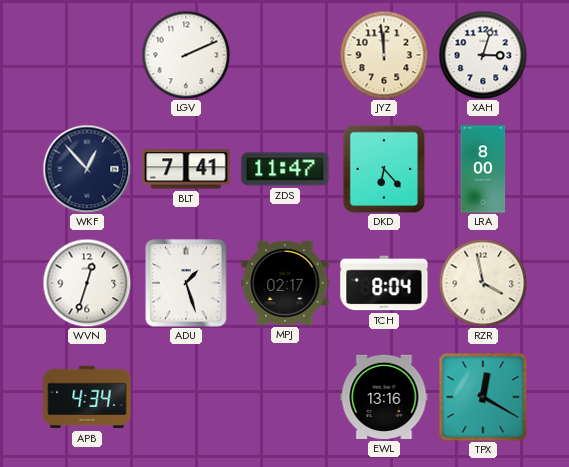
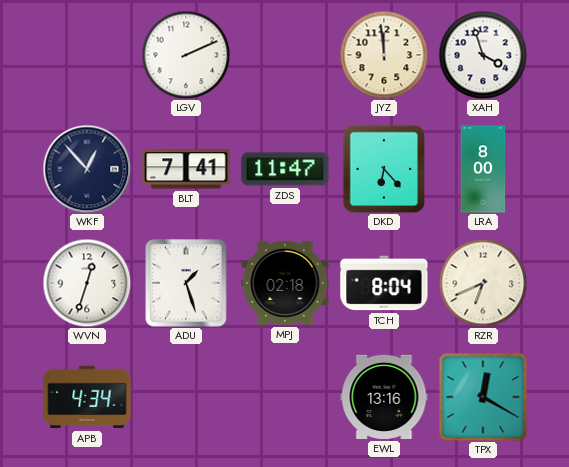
XAH: 3:03 -> 3:57
MPJ: 02:17 -> 02:18
RZR: 3:58 -> 6:41
